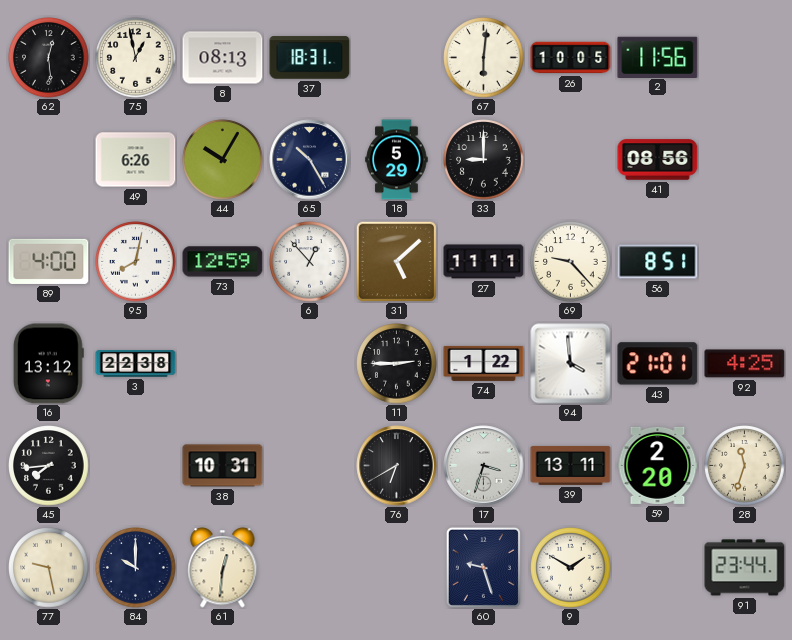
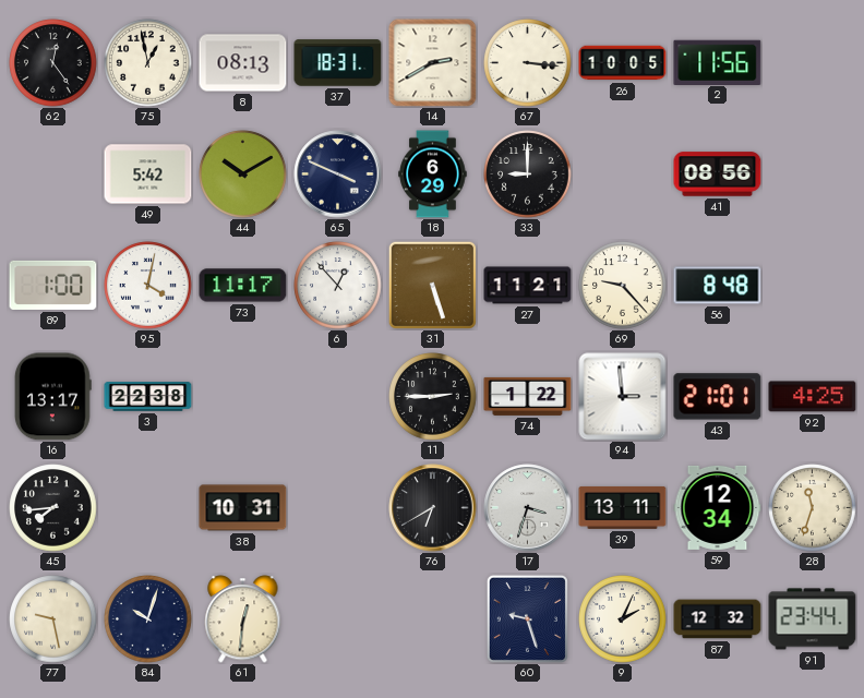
62: 12:29 -> 12:24
14: none -> 2:40
67: 6:01 -> 3:16
49: 6:26 -> 5:42
44: 10:05 -> 10:10
65: 10:25 -> 3:49
18: 5:29 -> 6:29
89: 4:00 -> 1:00
95: 8:02 -> 4:02
73: 12:59 -> 11:17
31: 5:08 -> 5:27
27: 11:11 -> 11:21
56: 8:51 -> 8:48
16: 13:12 -> 13:17
94: 3:59 -> 2:59
59: 2:20 -> 12:34
84: 10:00 -> 10:03
9: 1:50 -> 2:04
87: none -> 12:32
